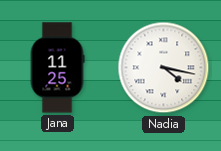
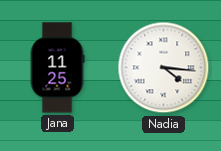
Nadia: 4:17 -> 4:16
